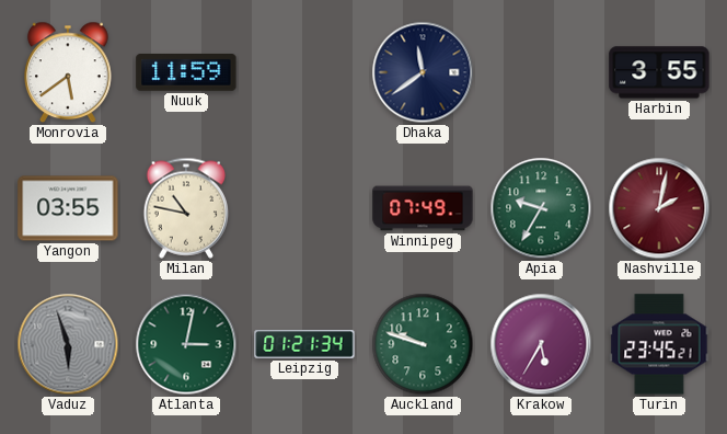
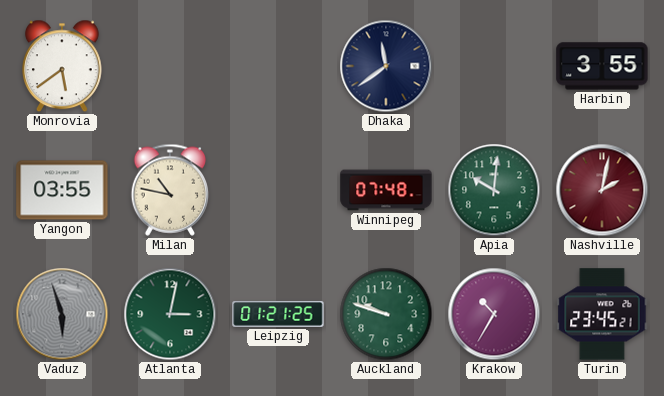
Nuuk: 11:59 -> none
Winnipeg: 07:49 -> 07:48
Apia: 9:35 -> 10:01
Leipzig: 01:21:34 -> 01:21:25
Krakow: 5:35 -> 10:35
